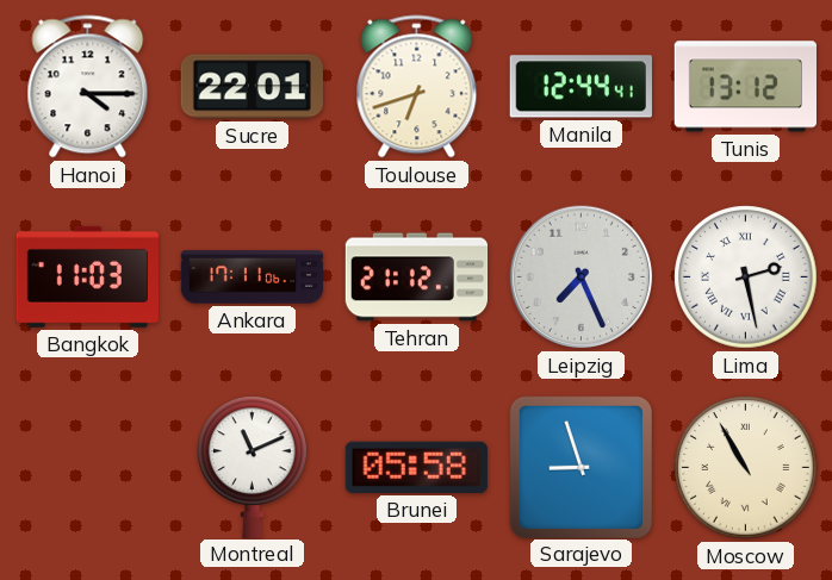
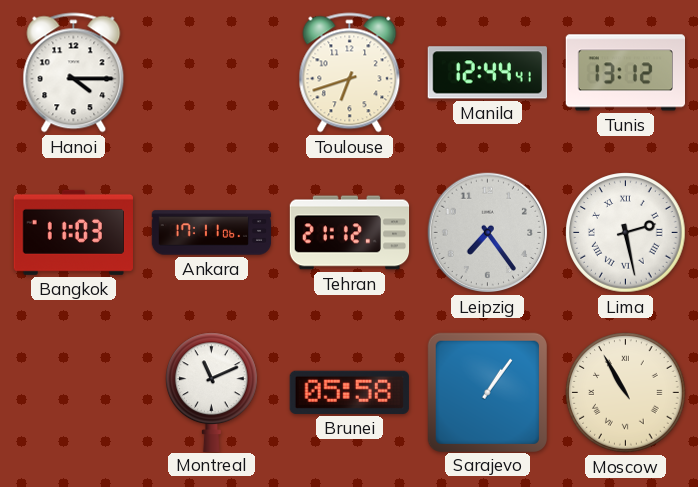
Sucre: 22:01 -> none
Leipzig: 7:26 -> 7:24
Sarajevo: 8:57 -> 1:06
